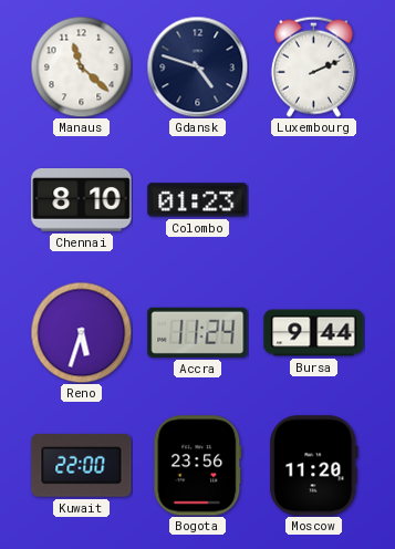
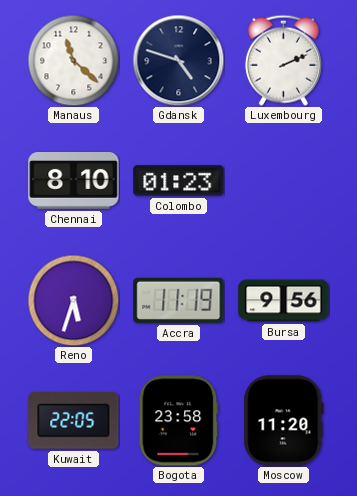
Accra: 11:24 -> 11:19
Bursa: 9:44 -> 9:56
Kuwait: 22:00 -> 22:05
Bogota: 23:56 -> 23:58
